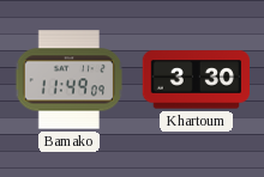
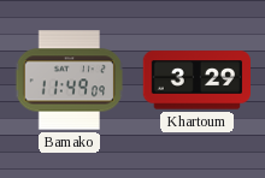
Khartoum: 3:30 -> 3:29
